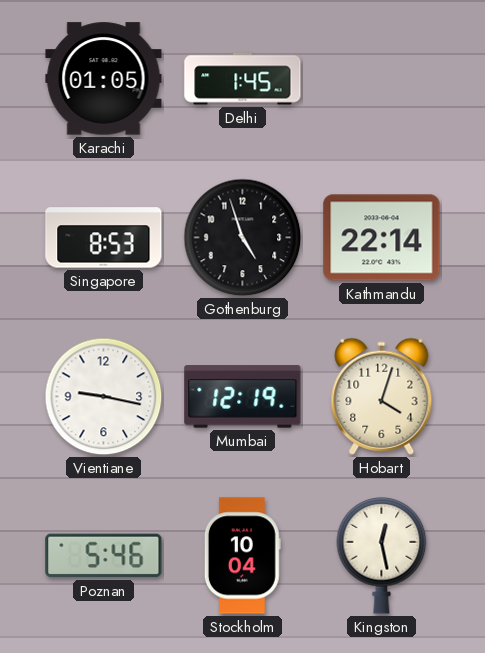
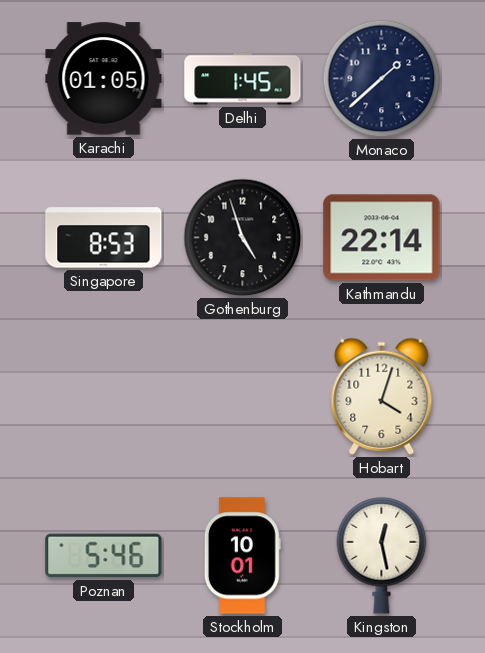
Monaco: none -> 1:38
Vientiane: 9:17 -> none
Mumbai: 12:19 -> none
Stockholm: 10:04 -> 10:01
